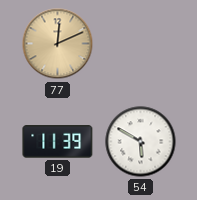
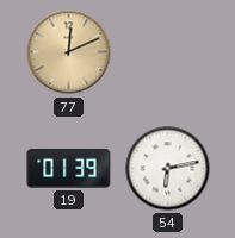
19: 11:39 -> 01:39
54: 5:50 -> 6:13
